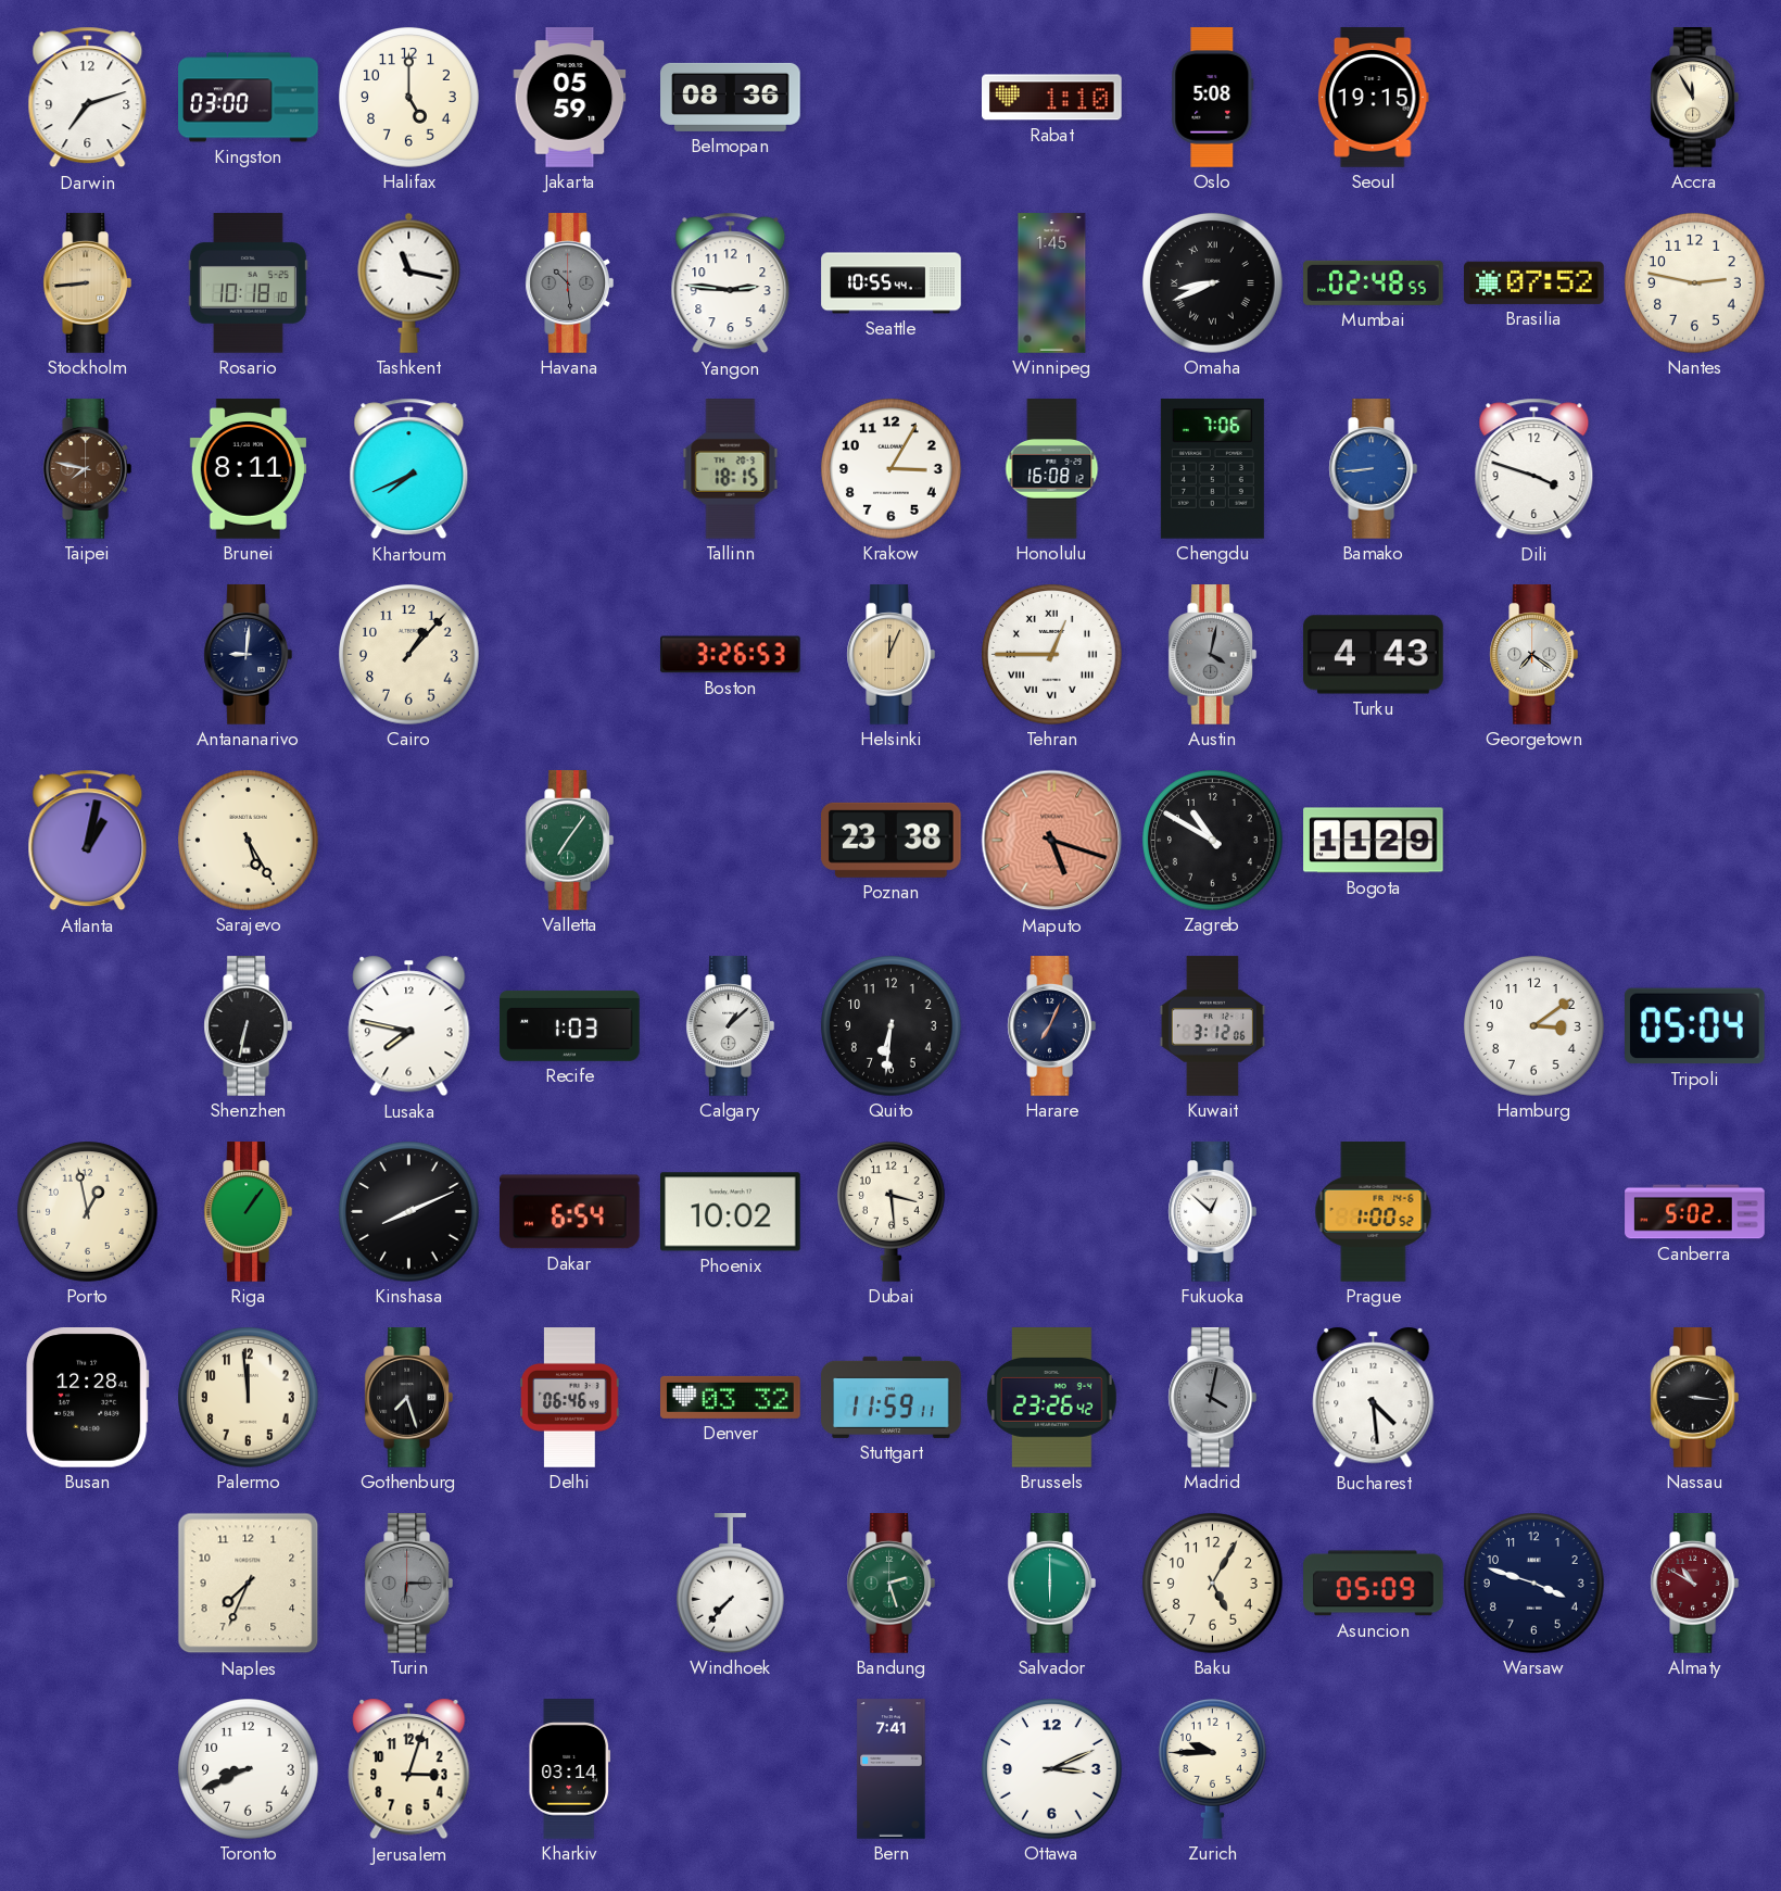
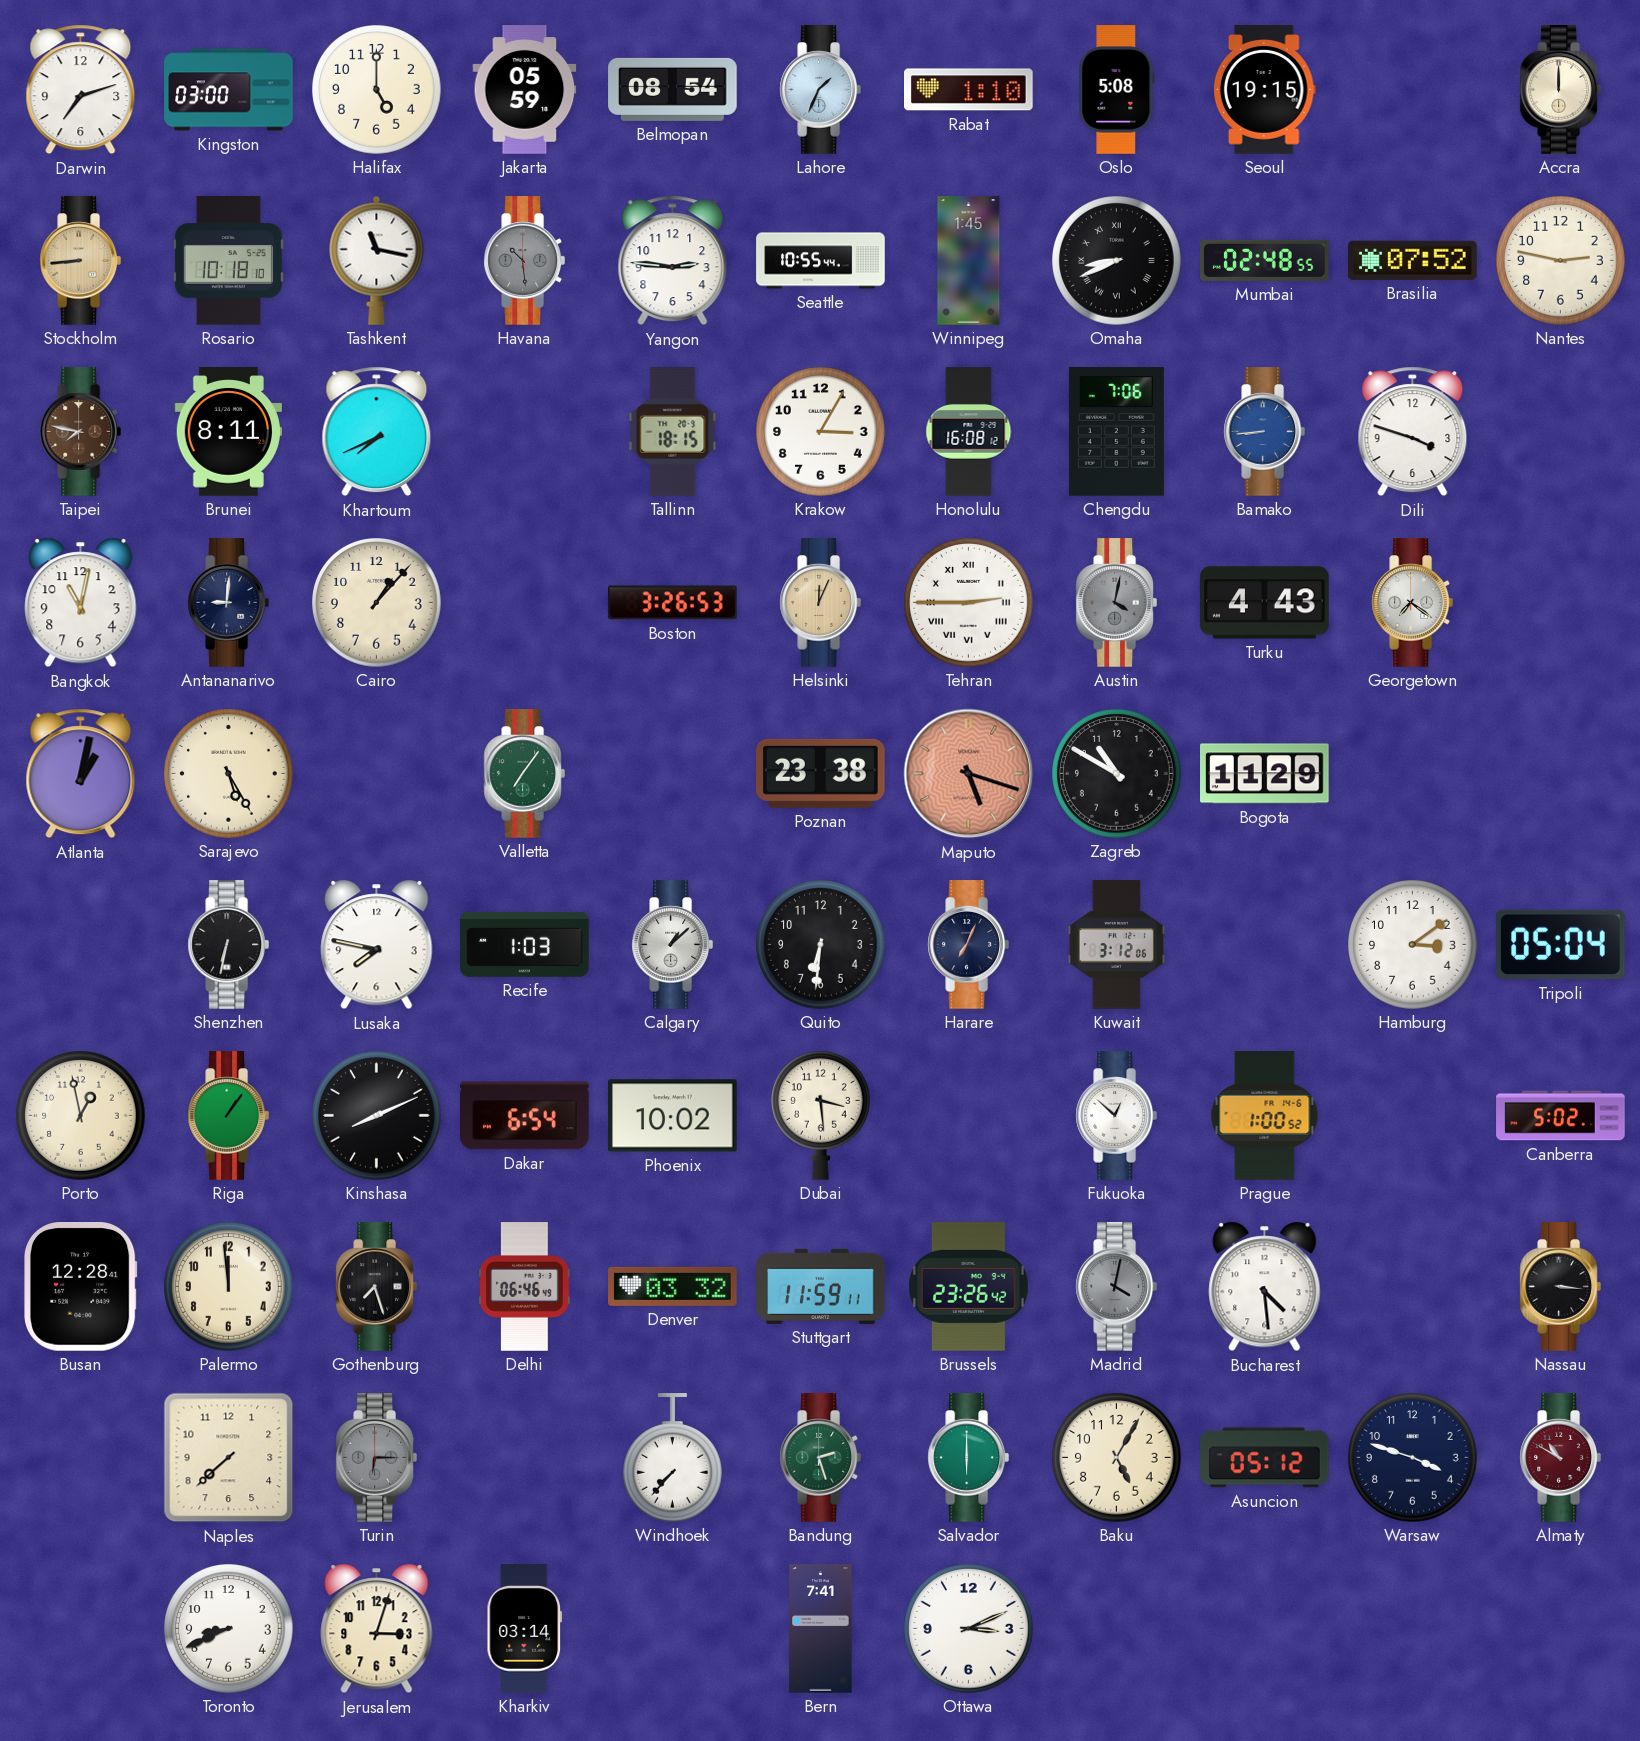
Belmopan: 08:36 -> 08:54
Lahore: none -> 1:34
Accra: 11:55 -> 12:00
Bangkok: none -> 11:02
Tehran: 12:45 -> 2:45
Naples: 7:34 -> 7:38
Asuncion: 05:09 -> 05:12
Zurich: 9:45 -> none
